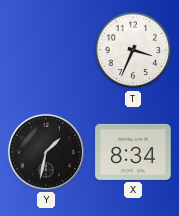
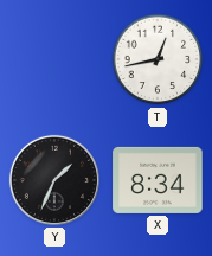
T: 3:34 -> 12:43
Y: 1:32 -> 1:34
